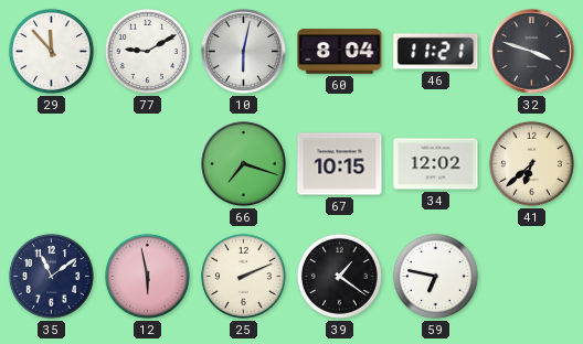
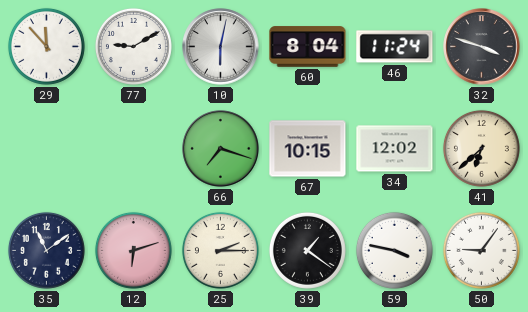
46: 11:21 -> 11:24
12: 5:58 -> 6:12
25: 2:11 -> 2:15
59: 6:47 -> 3:47
50: none -> 9:06
